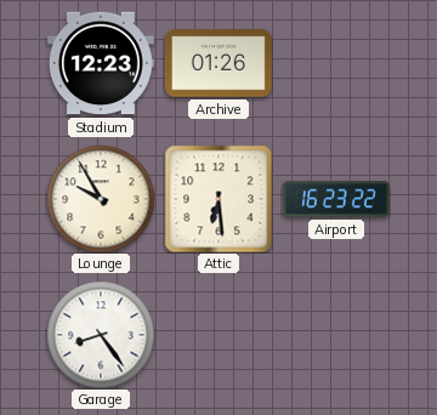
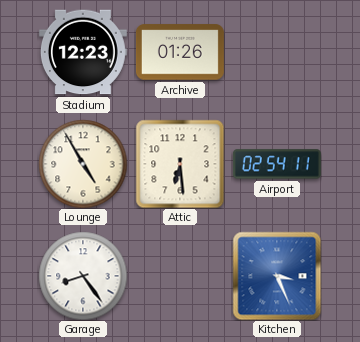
Lounge: 9:55 -> 4:55
Airport: 16:23 -> 02:54
Kitchen: none -> 3:26
